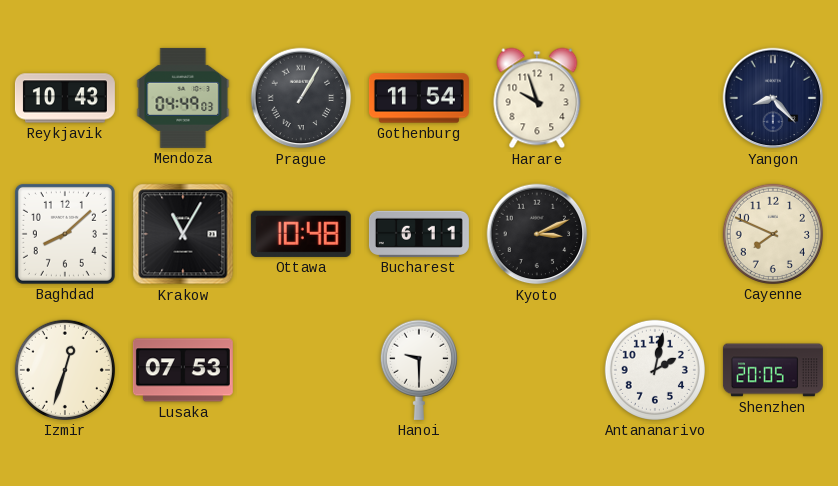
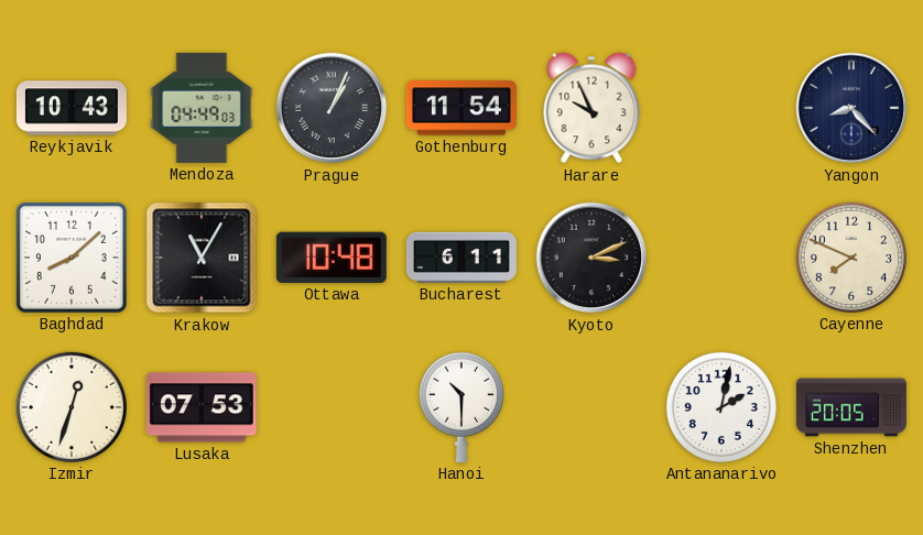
Prague: 1:05 -> 1:04
Harare: 9:57 -> 9:56
Hanoi: 9:30 -> 10:30
